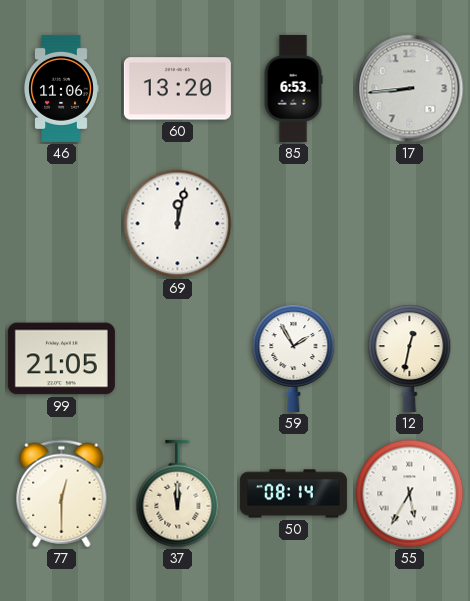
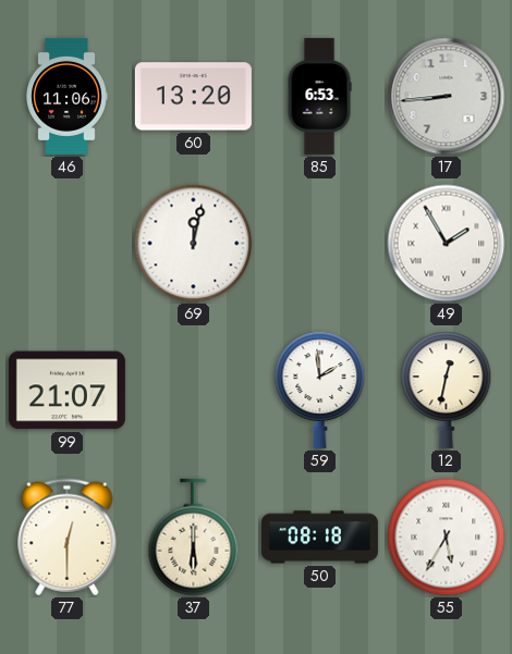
49: none -> 1:55
99: 21:05 -> 21:07
59: 1:55 -> 1:59
37: 12:00 -> 6:00
50: 08:14 -> 08:18
